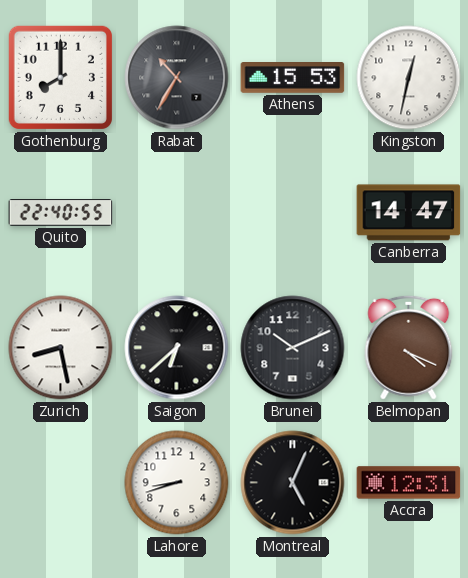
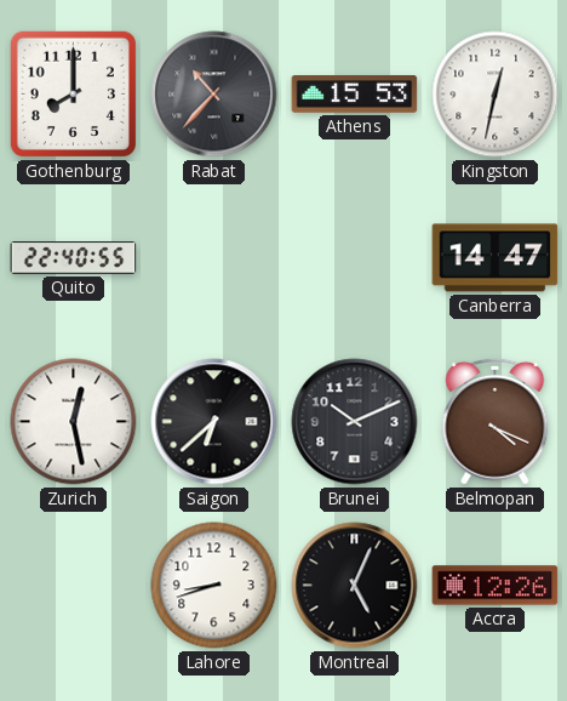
Rabat: 10:35 -> 10:37
Zurich: 8:28 -> 12:28
Accra: 12:31 -> 12:26
